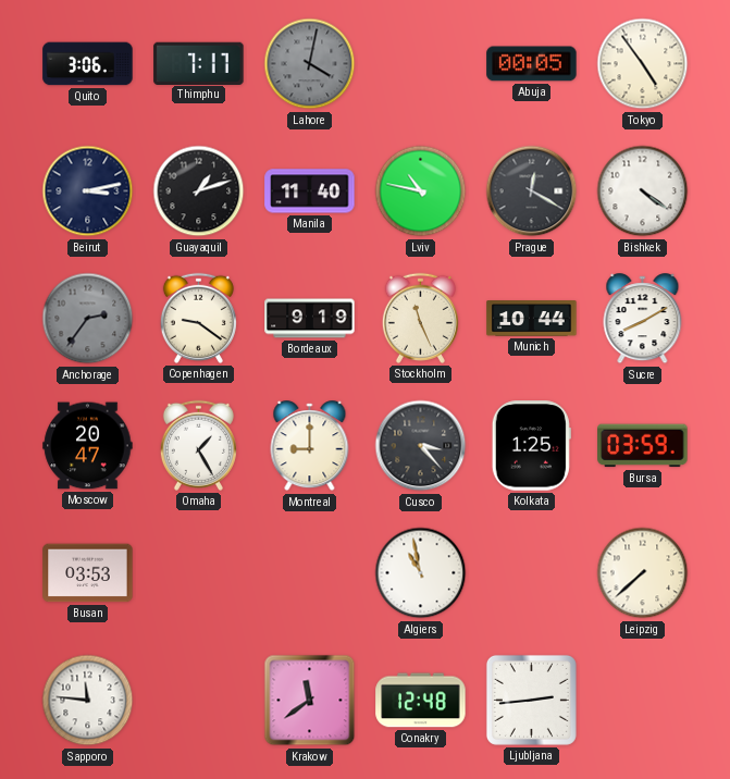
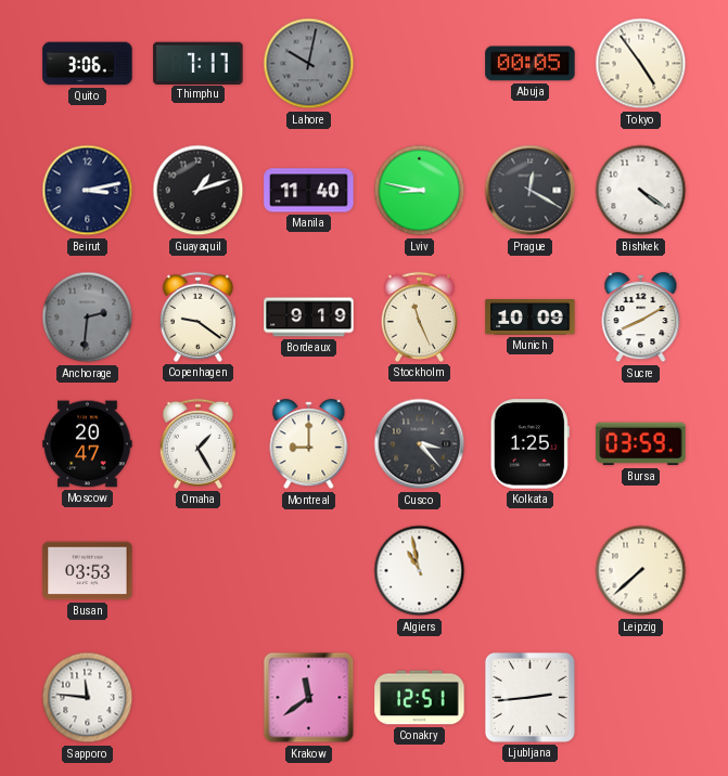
Lahore: 4:02 -> 10:02
Lviv: 10:47 -> 8:47
Anchorage: 2:36 -> 2:31
Munich: 10:44 -> 10:09
Conakry: 12:48 -> 12:51
